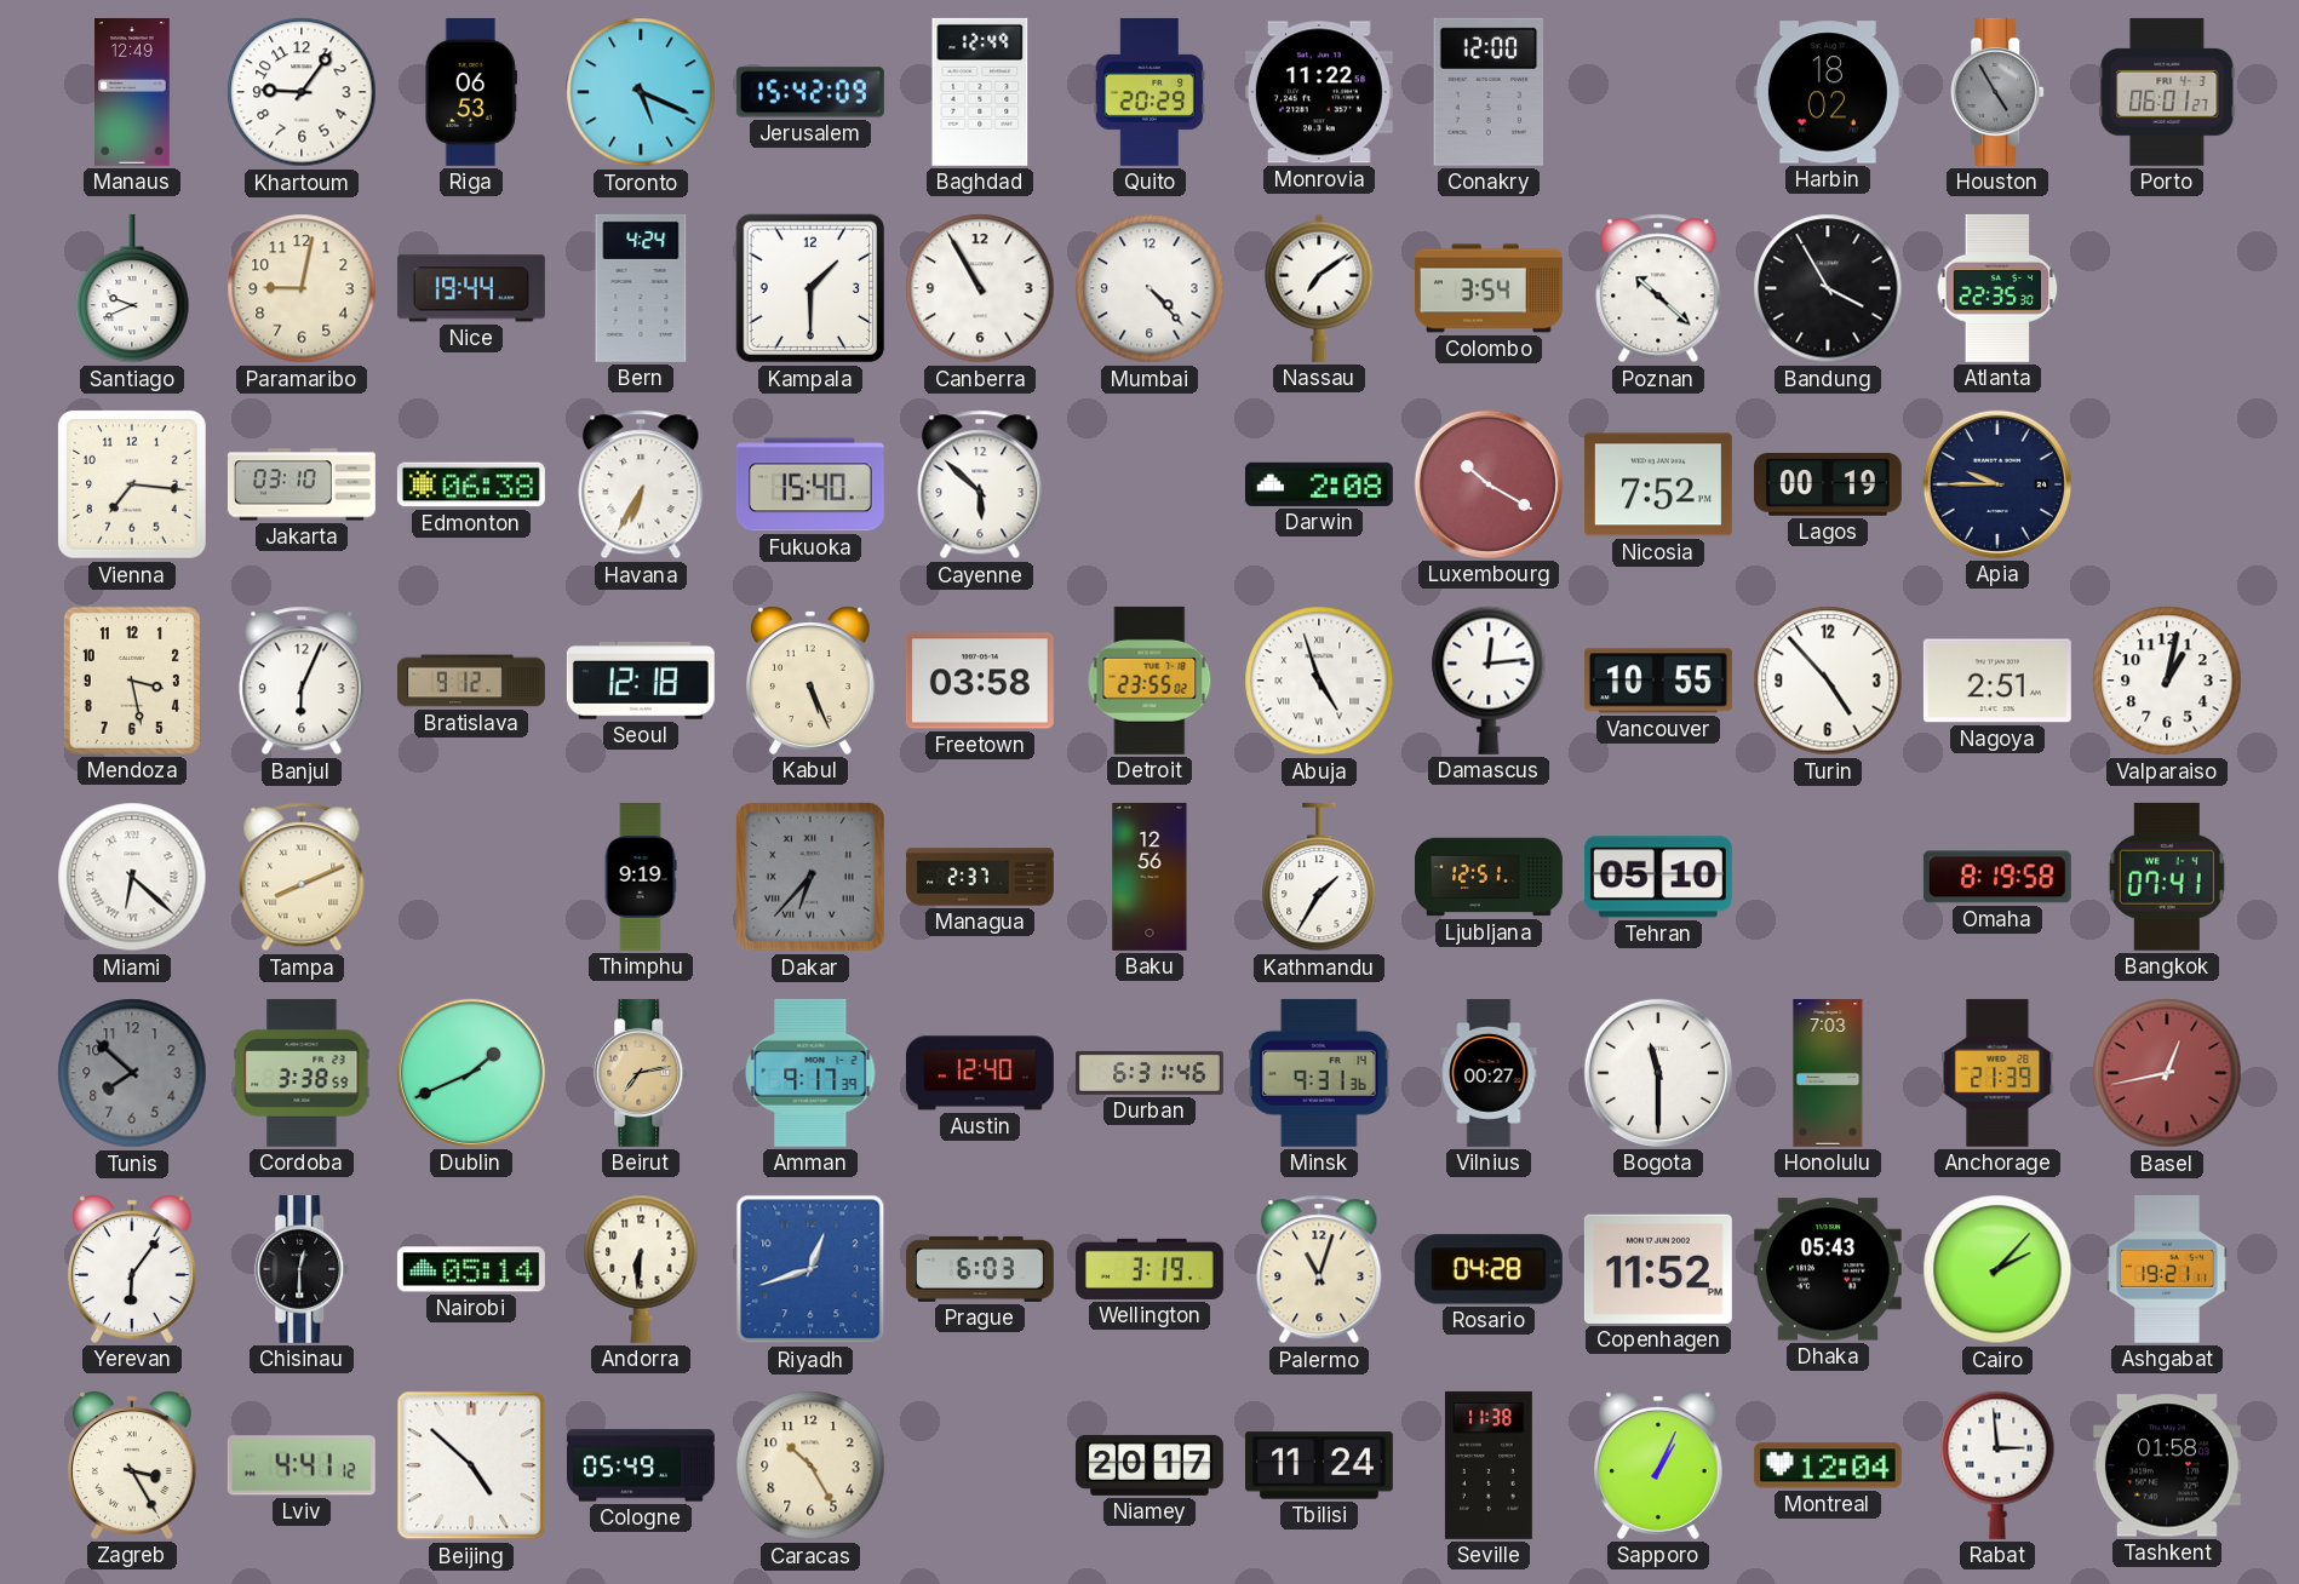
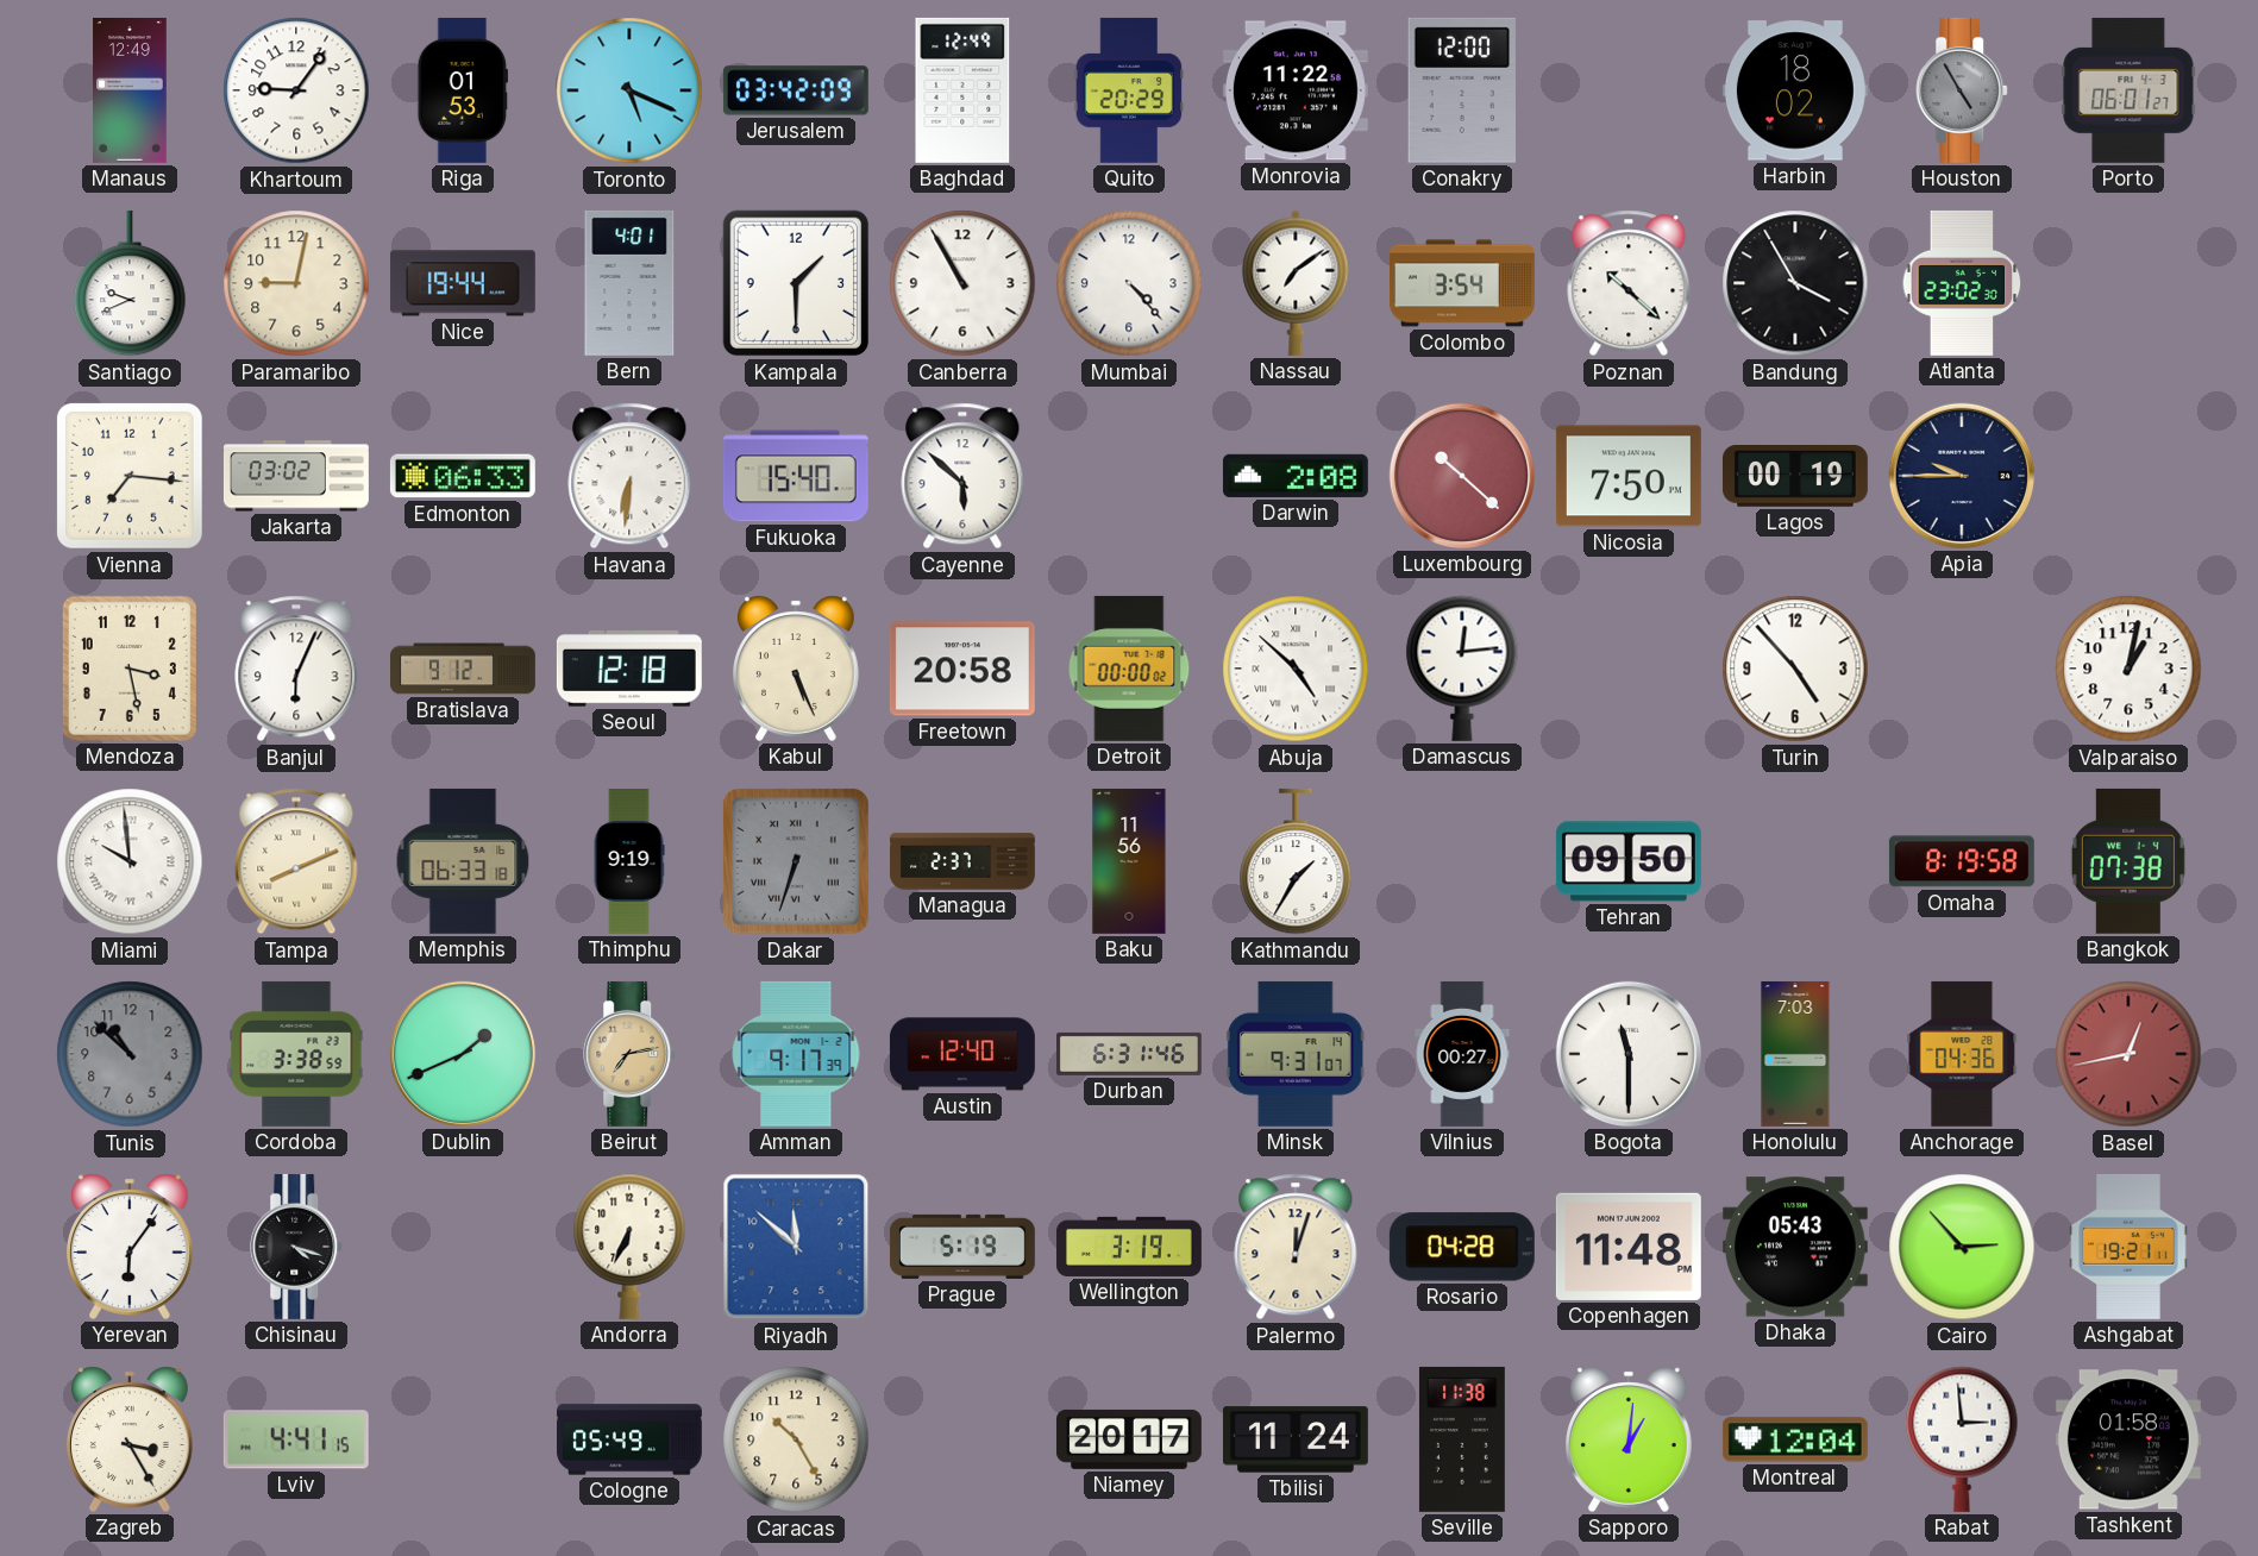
Riga: 06:53 -> 01:53
Jerusalem: 15:42 -> 03:42
Bern: 4:24 -> 4:01
Atlanta: 22:35 -> 23:02
Jakarta: 03:10 -> 03:02
Edmonton: 06:38 -> 06:33
Havana: 6:35 -> 6:31
Luxembourg: 10:20 -> 10:22
Nicosia: 7:52 -> 7:50
Freetown: 03:58 -> 20:58
Detroit: 23:55 -> 00:00
Abuja: 4:57 -> 4:52
Vancouver: 10:55 -> none
Nagoya: 2:51 -> none
Miami: 6:22 -> 9:59
Memphis: none -> 06:33
Dakar: 6:37 -> 6:33
Baku: 12:56 -> 11:56
Ljubljana: 12:51 -> none
Tehran: 05:10 -> 09:50
Bangkok: 07:41 -> 07:38
Tunis: 7:52 -> 10:52
Minsk: 9:31:36 -> 9:31:07
Anchorage: 21:39 -> 04:36
Chisinau: 12:30 -> 4:18
Nairobi: 05:14 -> none
Andorra: 6:31 -> 6:34
Riyadh: 12:42 -> 11:52
Prague: 6:03 -> 5:19
Palermo: 11:03 -> 12:03
Copenhagen: 11:52 -> 11:48
Cairo: 2:07 -> 2:53
Lviv: 4:41:12 -> 4:41:15
Beijing: 4:52 -> none
Sapporo: 1:04 -> 1:01
